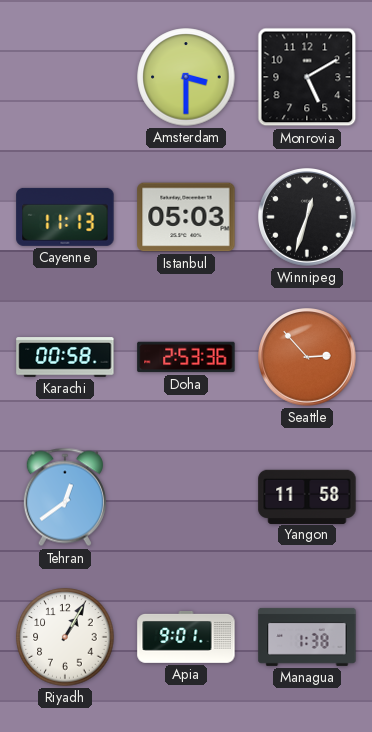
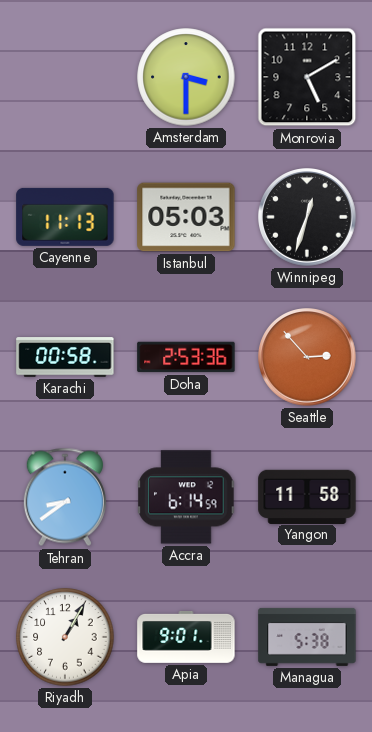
Tehran: 12:39 -> 8:39
Accra: none -> 6:14
Managua: 1:38 -> 5:38
